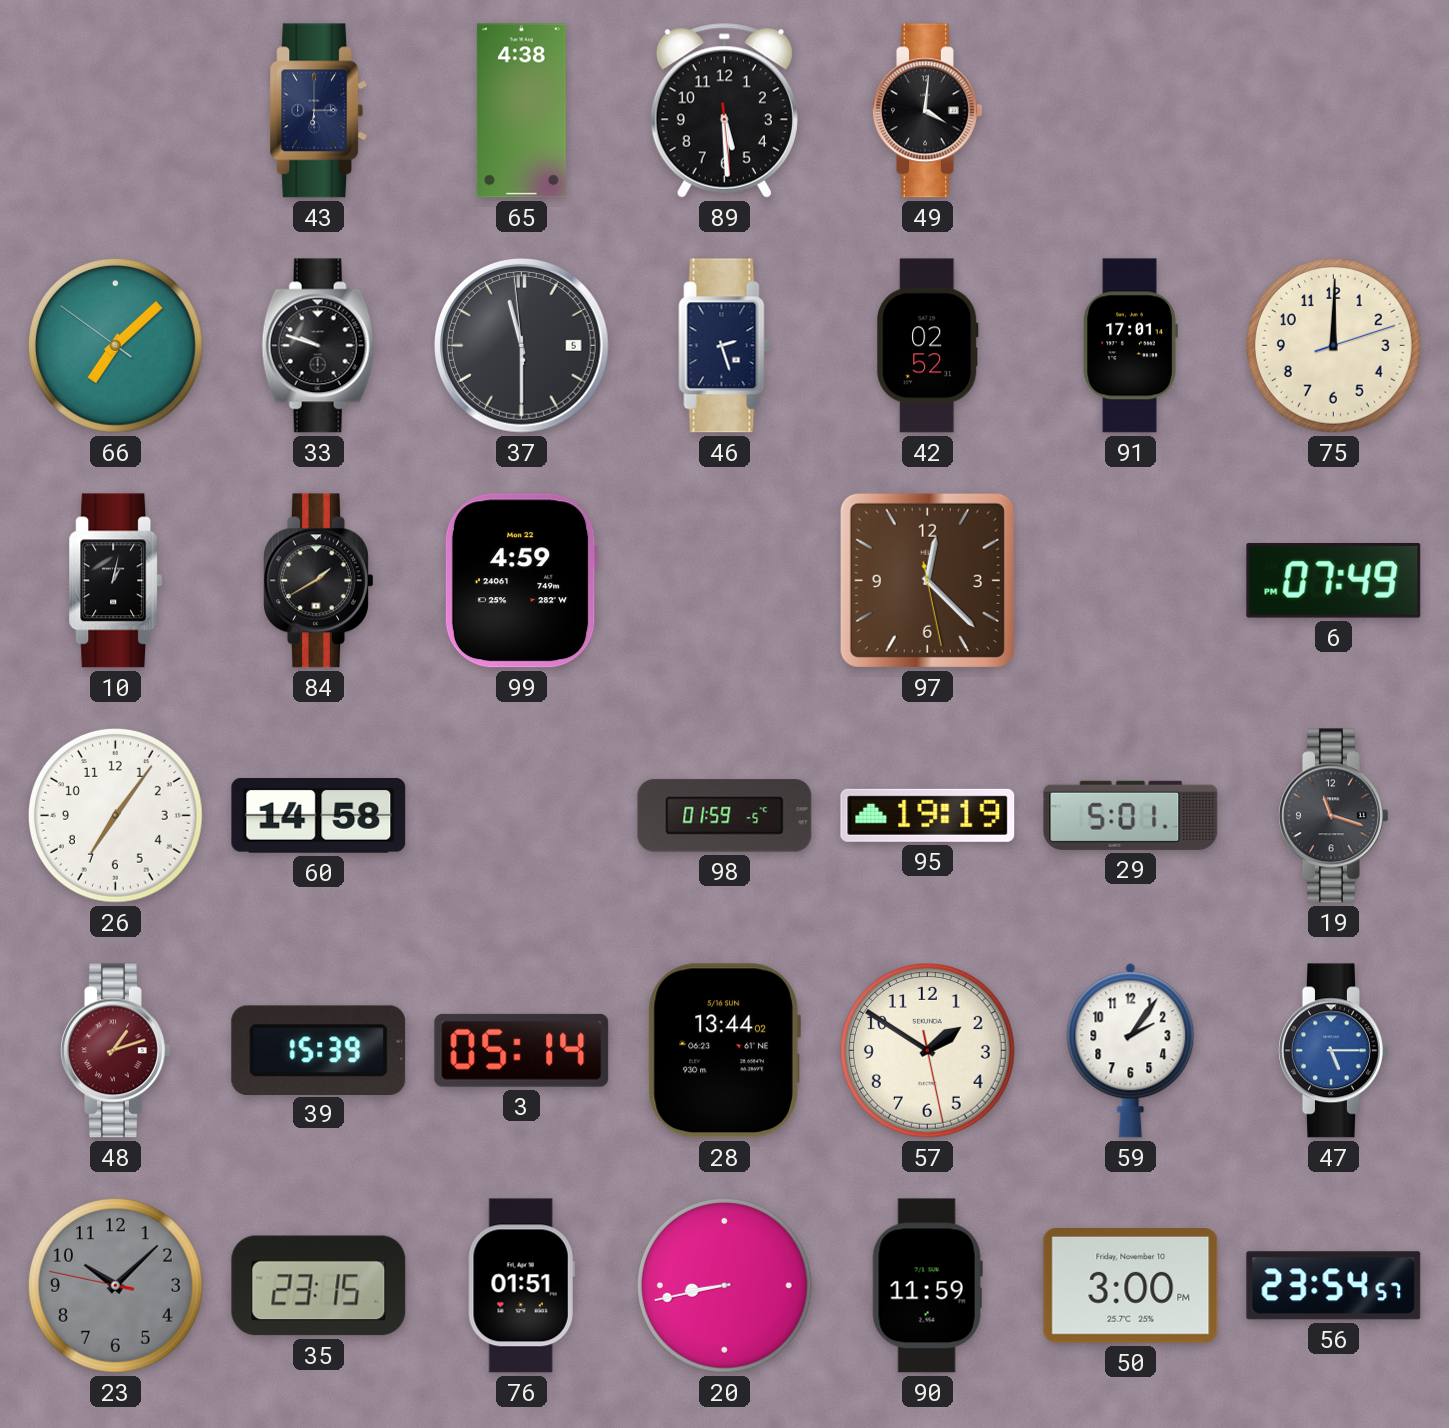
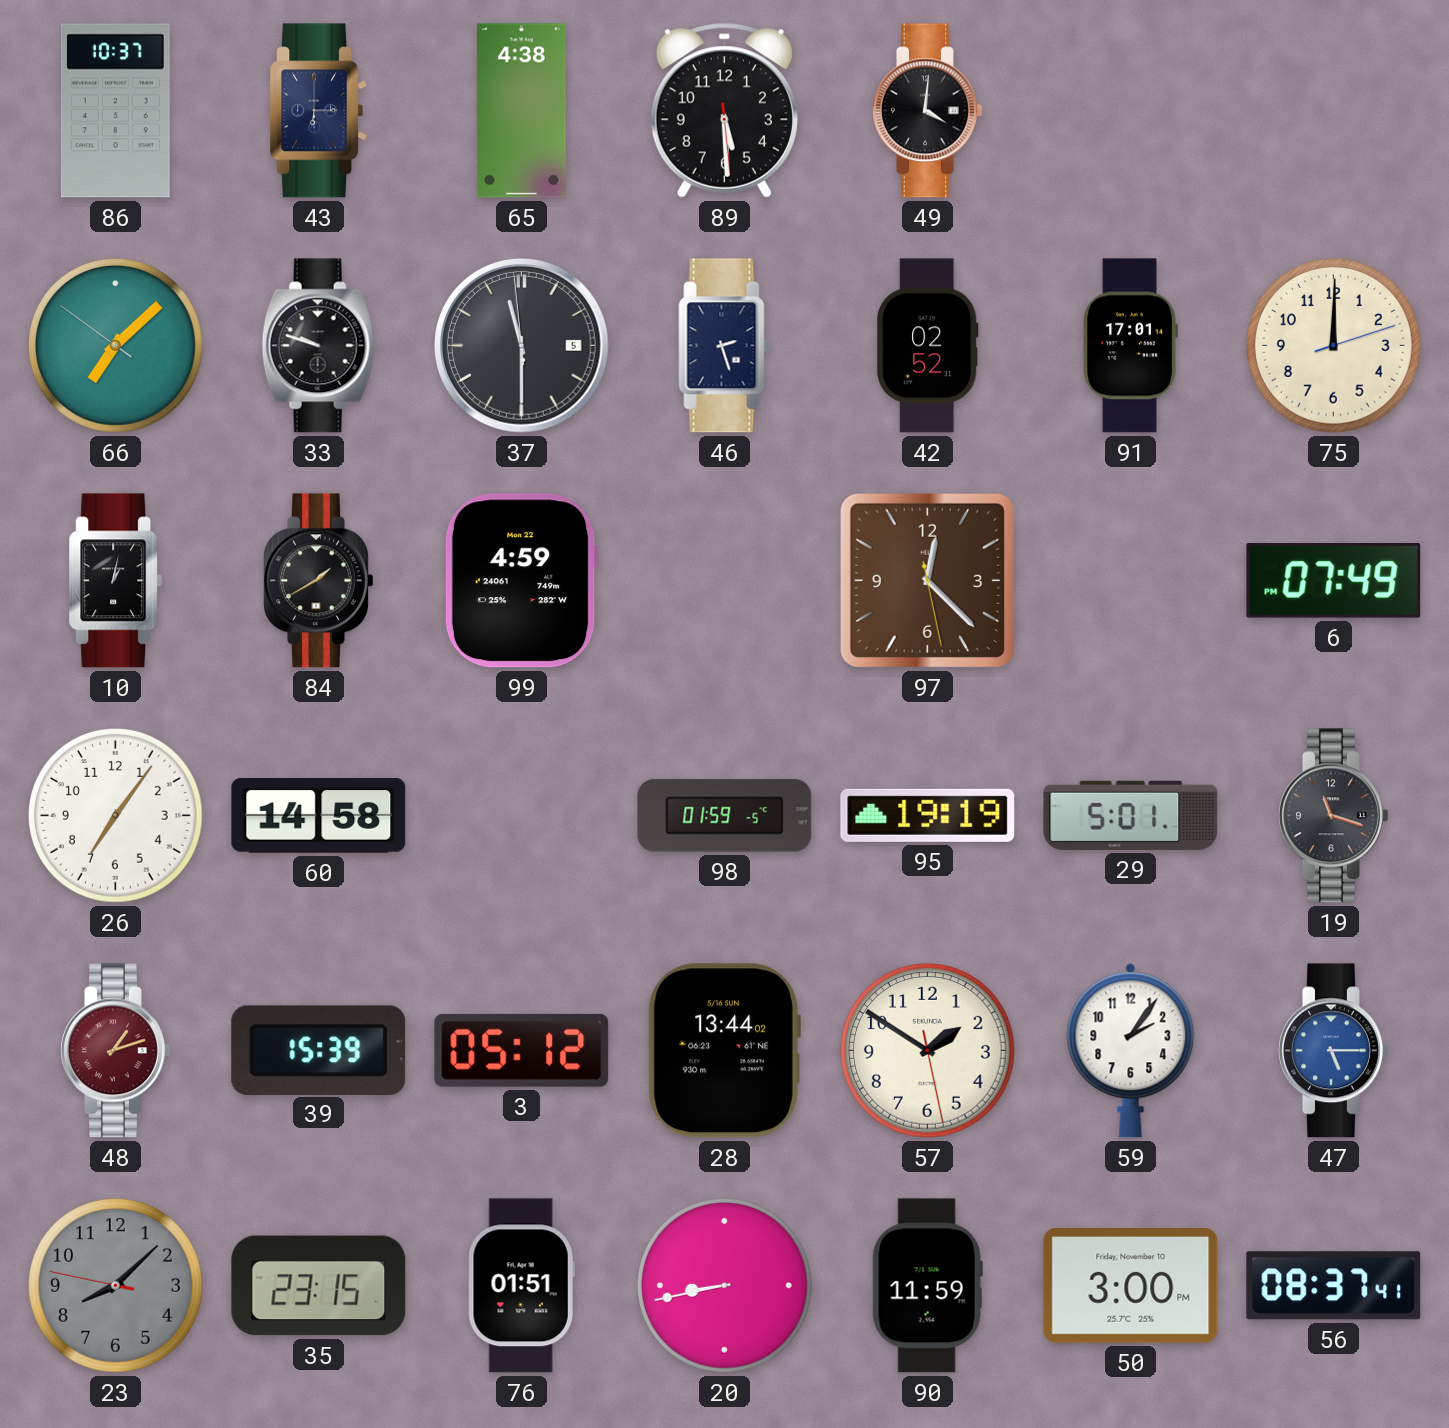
86: none -> 10:37
3: 05:14 -> 05:12
23: 10:07 -> 8:07
56: 23:54 -> 08:37
